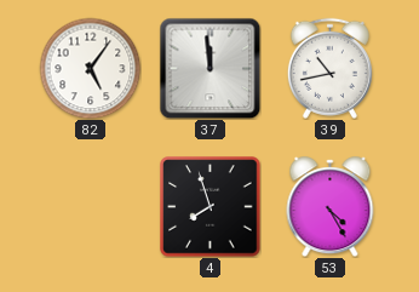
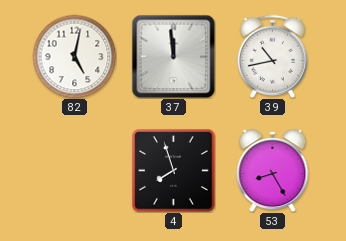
82: 5:06 -> 5:02
53: 4:25 -> 8:25
